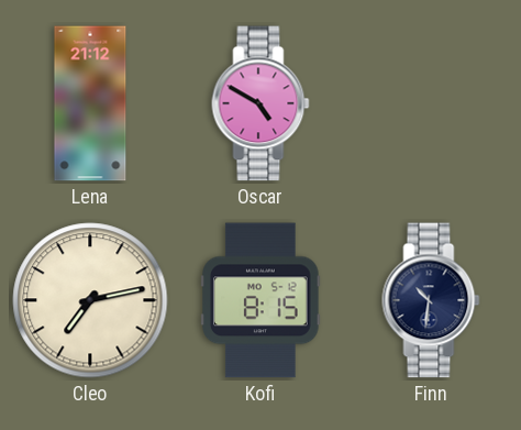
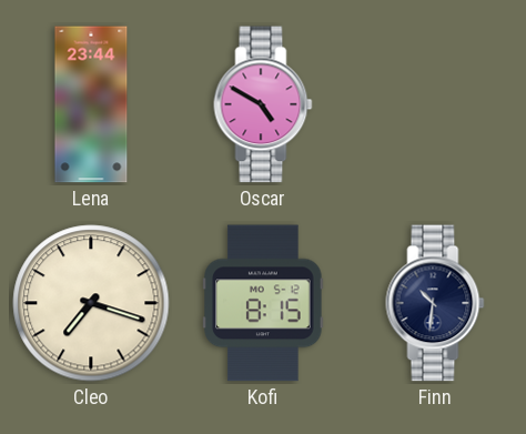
Lena: 21:12 -> 23:44
Cleo: 7:13 -> 7:18
